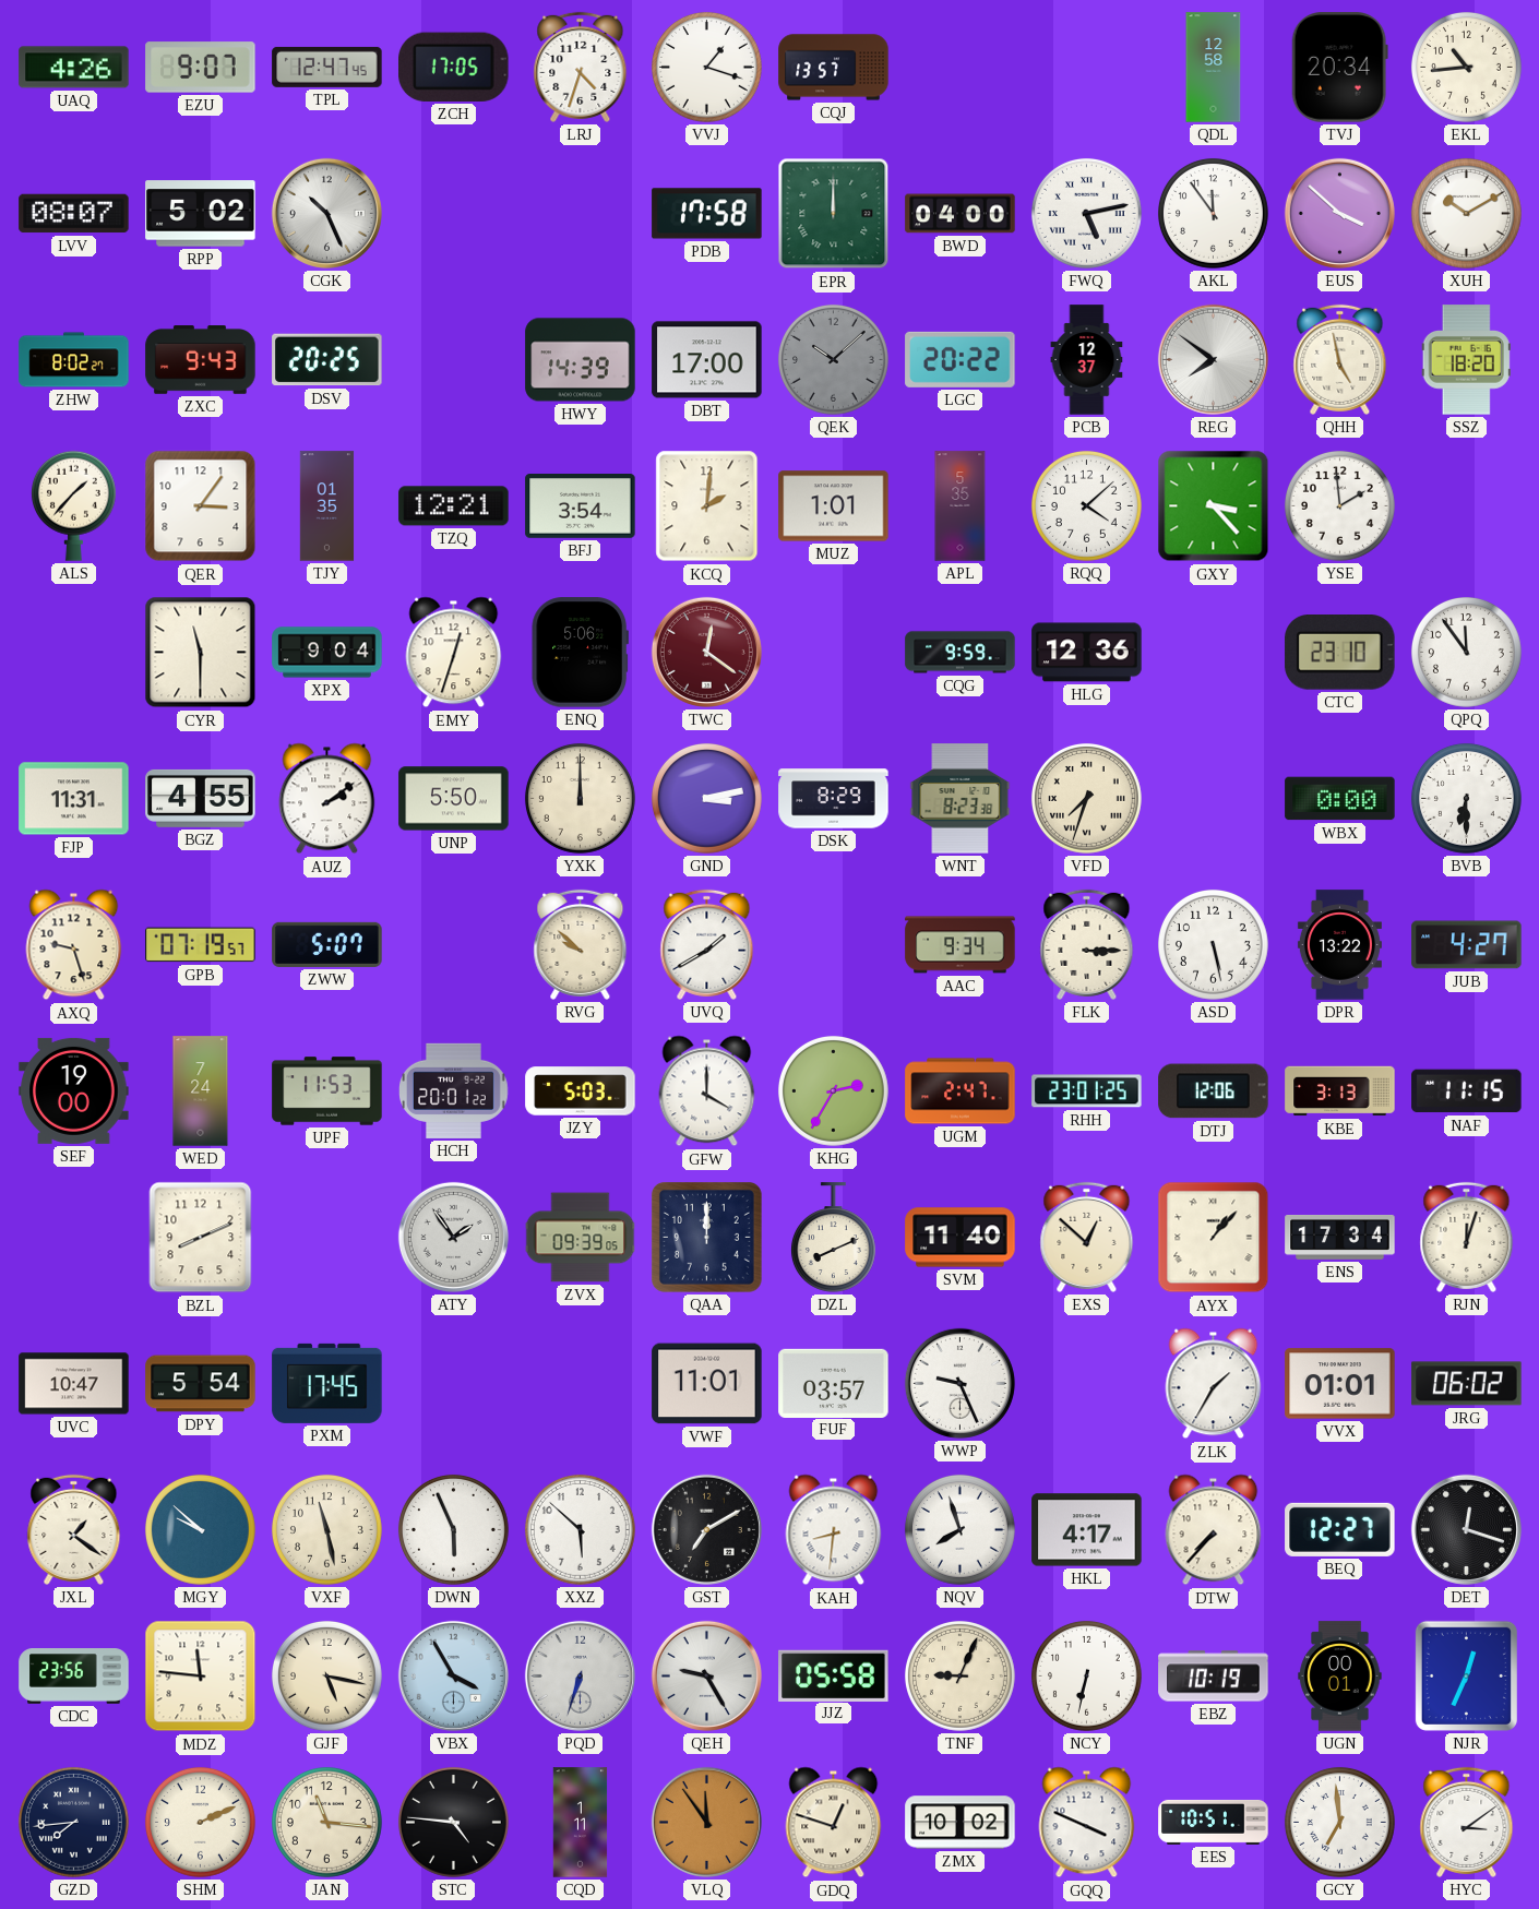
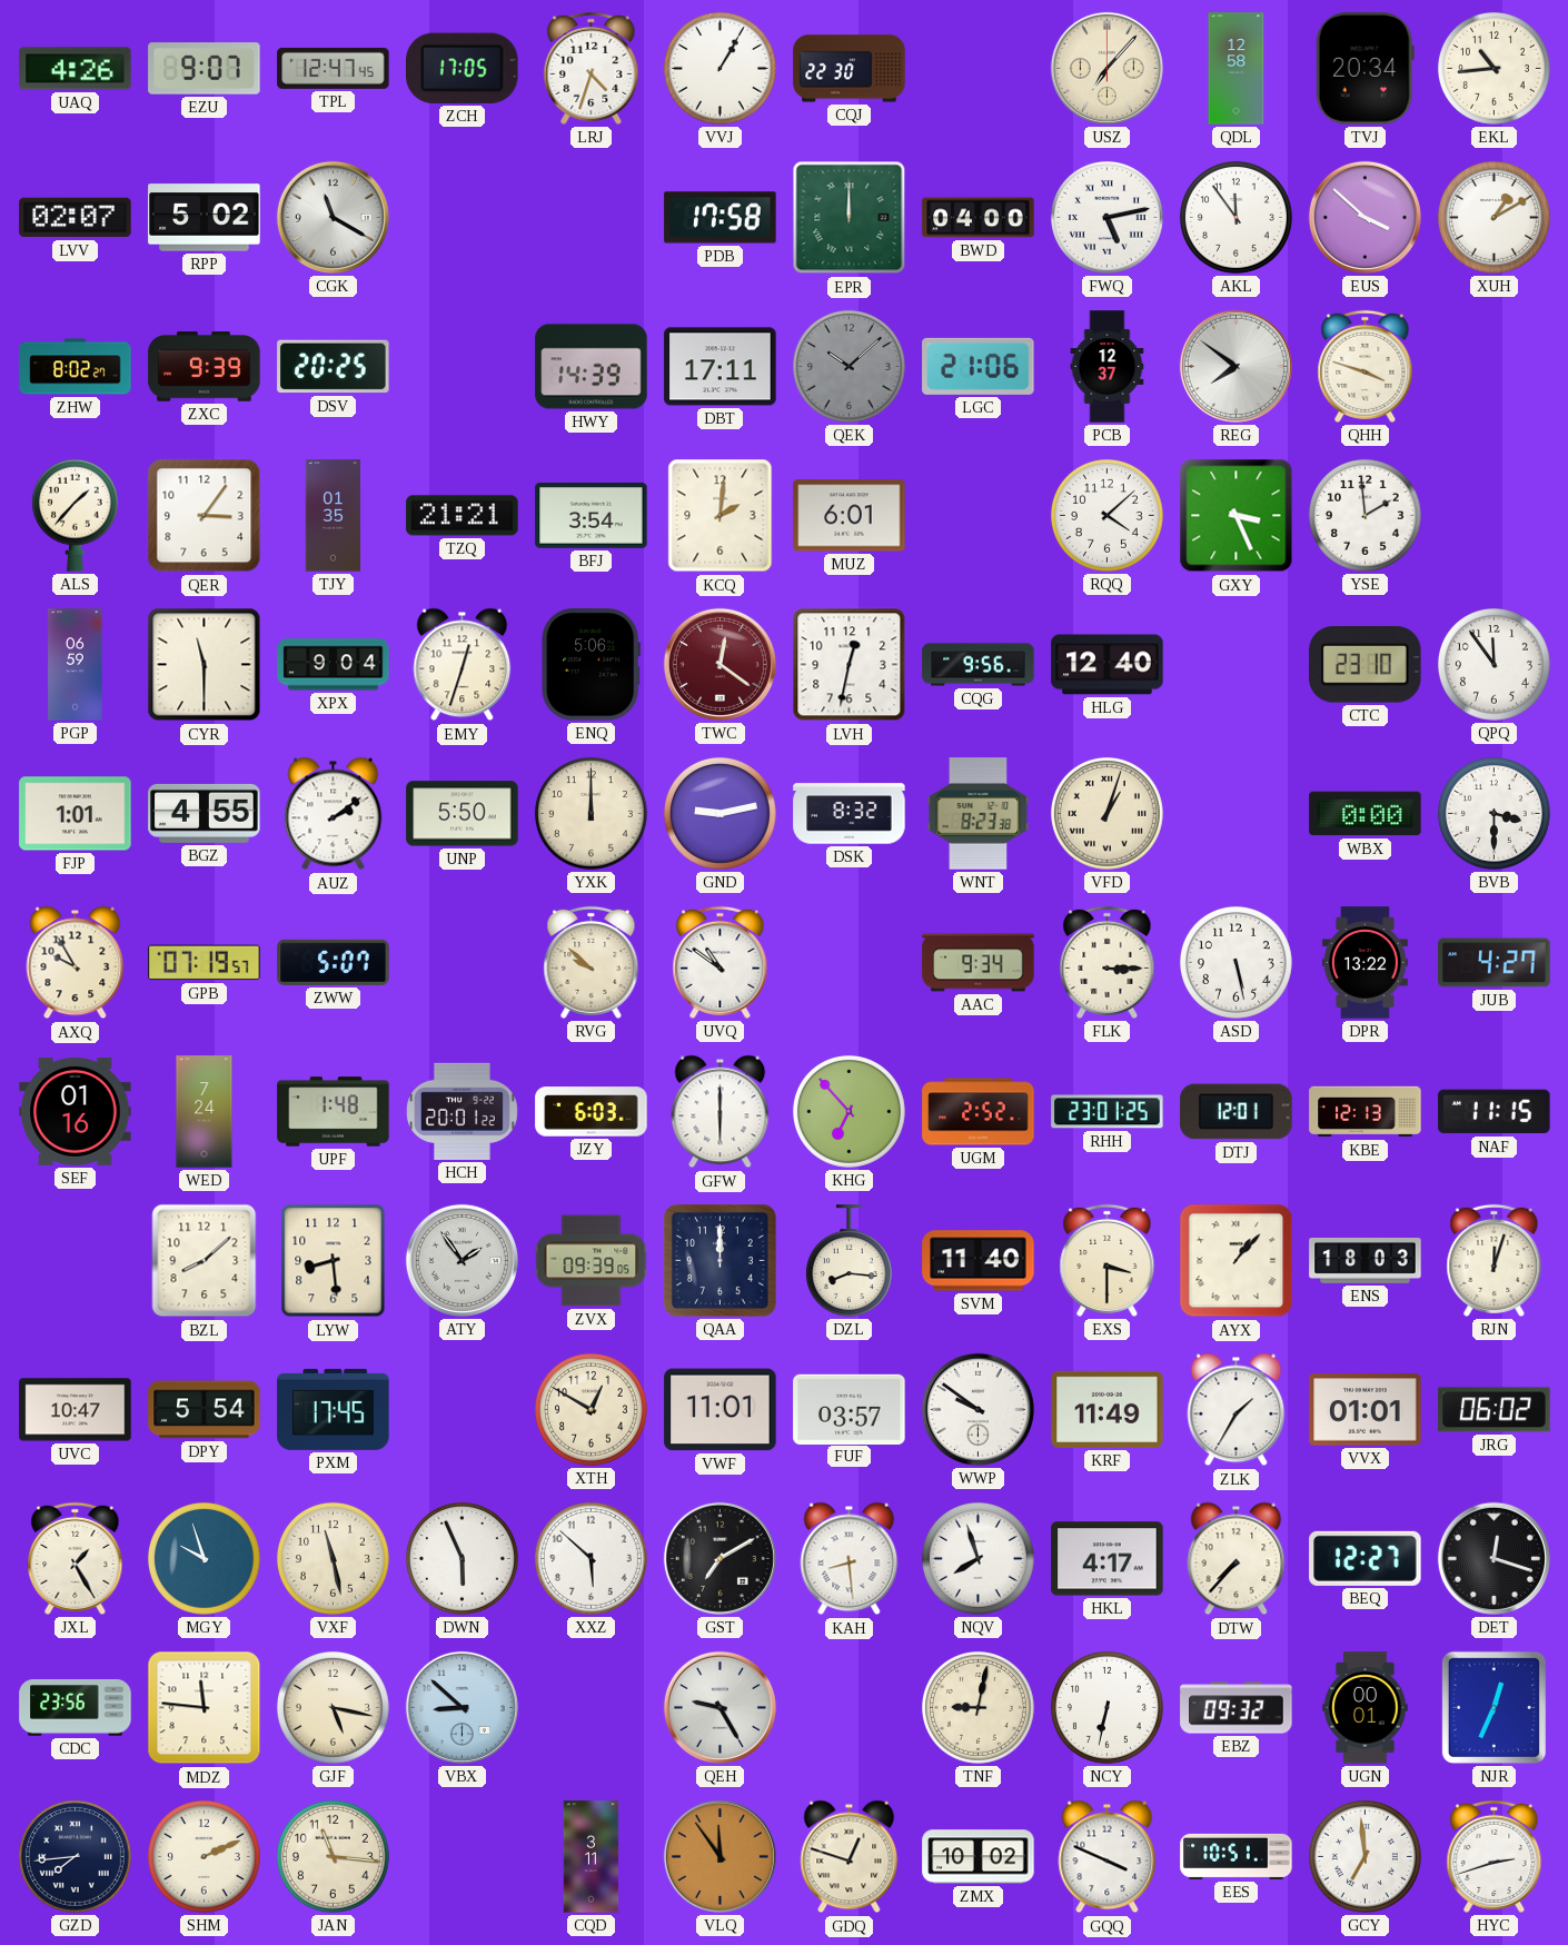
VVJ: 1:18 -> 1:05
CQJ: 13:57 -> 22:30
USZ: none -> 7:07
LVV: 08:07 -> 02:07
CGK: 10:26 -> 11:20
XUH: 10:10 -> 1:10
ZXC: 9:43 -> 9:39
DBT: 17:00 -> 17:11
LGC: 20:22 -> 21:06
QHH: 4:58 -> 3:48
SSZ: 18:20 -> none
TZQ: 12:21 -> 21:21
MUZ: 1:01 -> 6:01
APL: 5:35 -> none
GXY: 3:23 -> 3:26
PGP: none -> 06:59
LVH: none -> 12:32
CQG: 9:59 -> 9:56
HLG: 12:36 -> 12:40
FJP: 11:31 -> 1:01
GND: 3:13 -> 9:13
DSK: 8:29 -> 8:32
VFD: 7:33 -> 1:03
BVB: 6:30 -> 3:30
AXQ: 9:27 -> 9:55
UVQ: 1:40 -> 10:51
SEF: 19:00 -> 01:16
UPF: 11:53 -> 1:48
JZY: 5:03 -> 6:03
GFW: 4:00 -> 6:00
KHG: 2:35 -> 6:53
UGM: 2:47 -> 2:52
DTJ: 12:06 -> 12:01
KBE: 3:13 -> 12:13
BZL: 8:11 -> 8:08
LYW: none -> 8:29
DZL: 8:11 -> 8:16
EXS: 12:52 -> 3:30
ENS: 17:34 -> 18:03
XTH: none -> 12:50
WWP: 9:26 -> 9:51
KRF: none -> 11:49
JXL: 1:21 -> 1:25
MGY: 9:52 -> 9:57
KAH: 8:31 -> 8:29
VBX: 3:55 -> 8:52
PQD: 6:33 -> none
JJZ: 05:58 -> none
TNF: 9:04 -> 9:02
EBZ: 10:19 -> 09:32
STC: 4:46 -> none
CQD: 1:11 -> 3:11
HYC: 3:09 -> 2:42
